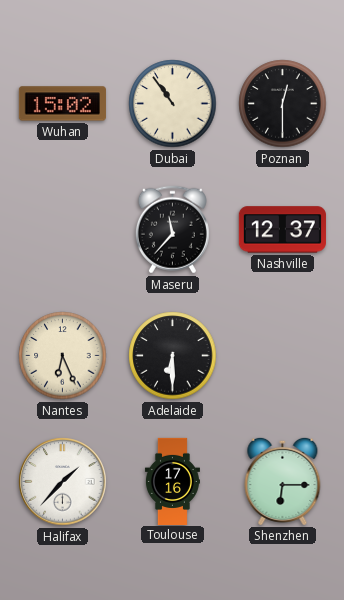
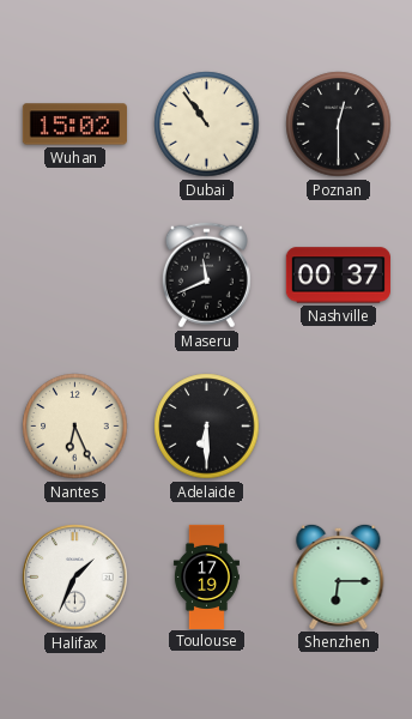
Maseru: 11:37 -> 11:41
Nashville: 12:37 -> 00:37
Halifax: 1:37 -> 1:34
Toulouse: 17:16 -> 17:19
